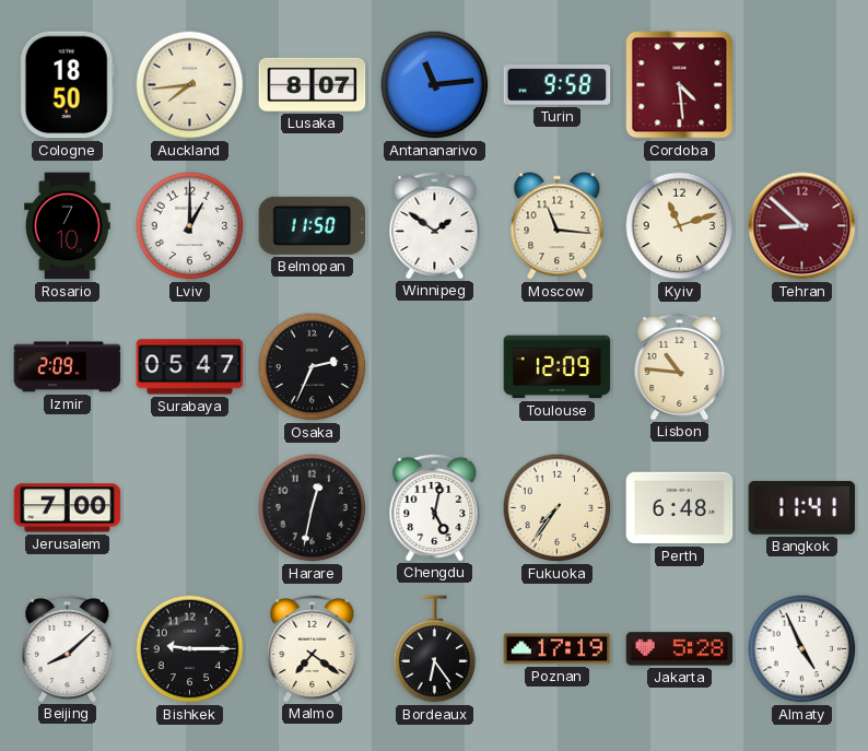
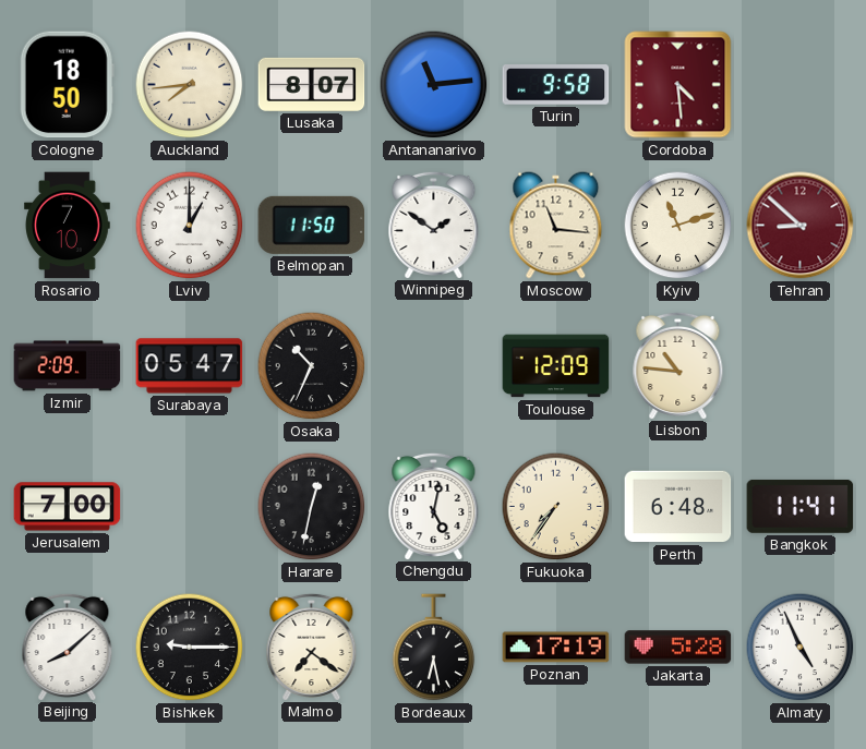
Osaka: 2:34 -> 10:34
Bordeaux: 6:24 -> 6:28
